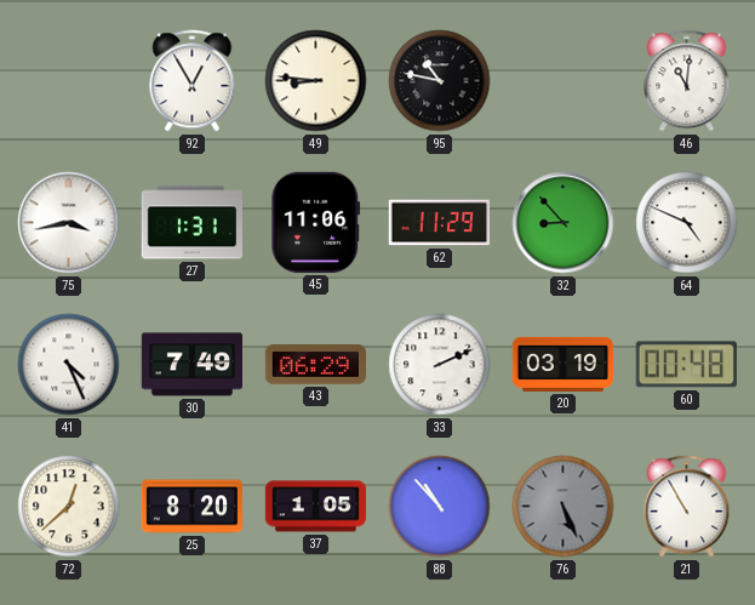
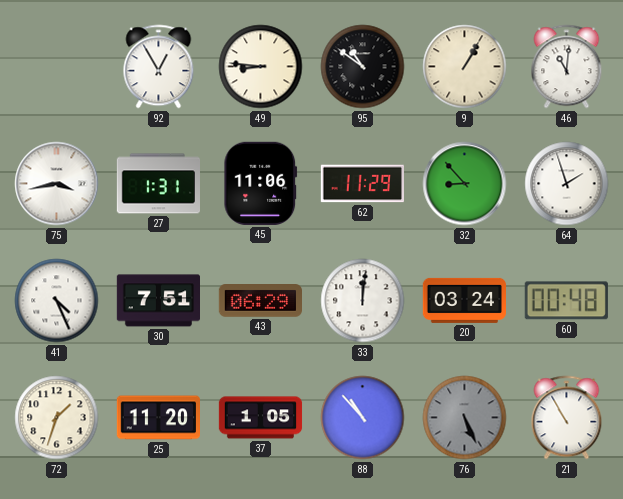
95: 10:47 -> 10:51
9: none -> 1:05
64: 4:49 -> 1:57
30: 7:49 -> 7:51
33: 2:11 -> 12:01
20: 03:19 -> 03:24
72: 12:38 -> 1:33
25: 8:20 -> 11:20
